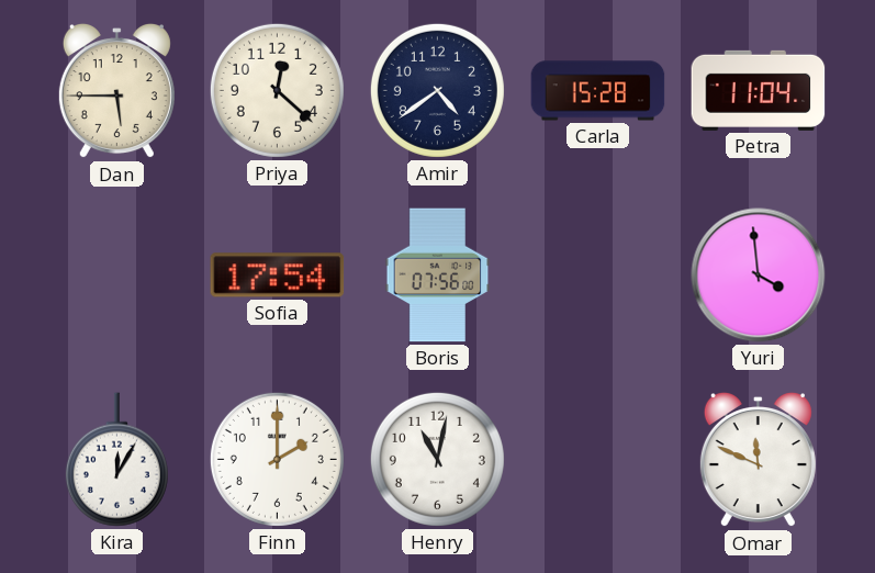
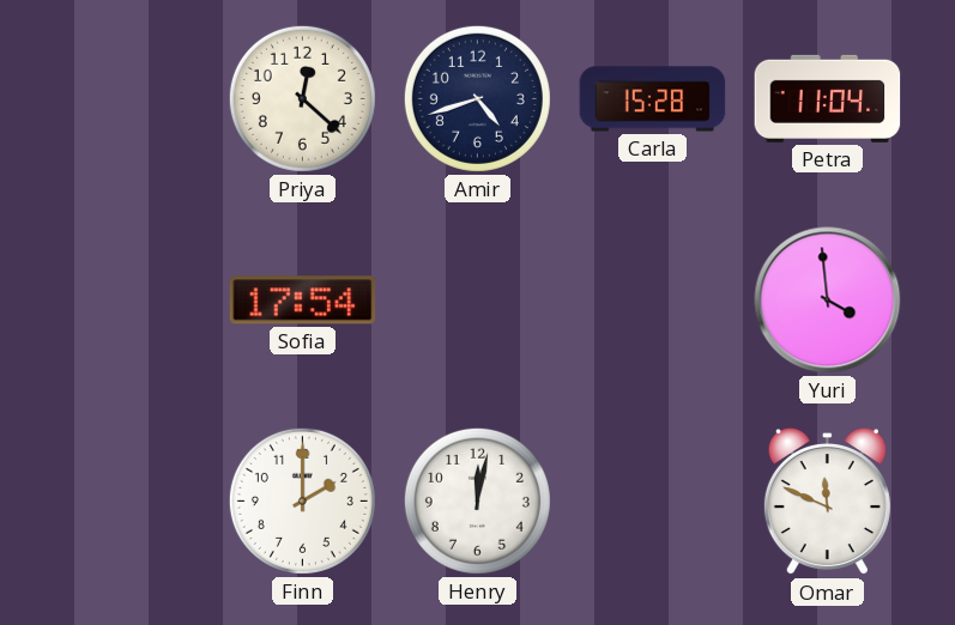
Dan: 5:45 -> none
Amir: 4:39 -> 4:42
Boris: 07:56 -> none
Kira: 12:05 -> none
Henry: 11:02 -> 12:02
